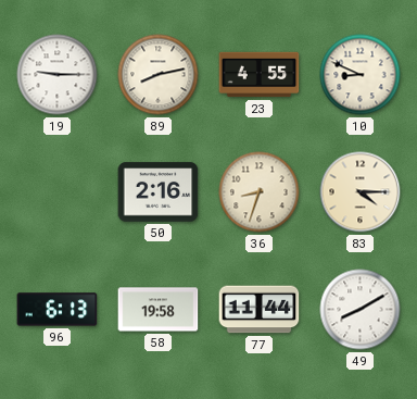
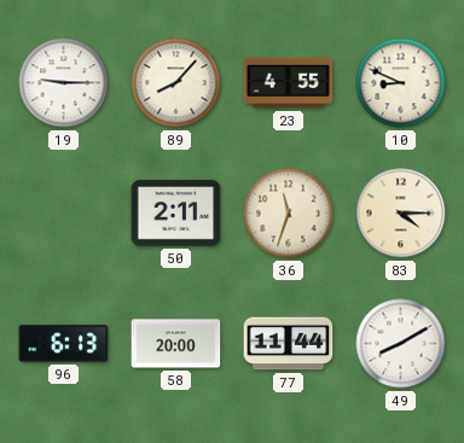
89: 8:13 -> 8:07
50: 2:16 -> 2:11
36: 8:33 -> 11:33
58: 19:58 -> 20:00
